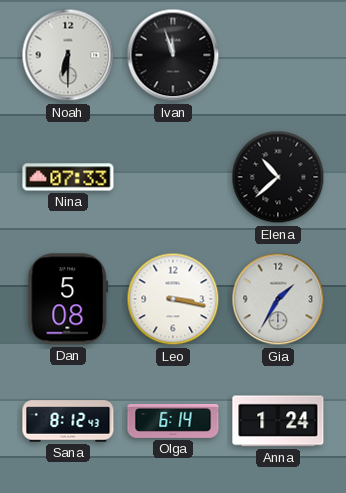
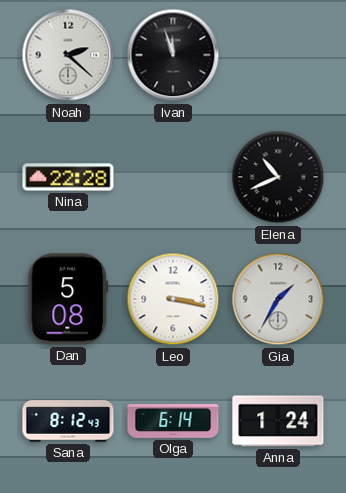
Noah: 6:30 -> 2:22
Nina: 07:33 -> 22:28
Elena: 10:38 -> 10:41
